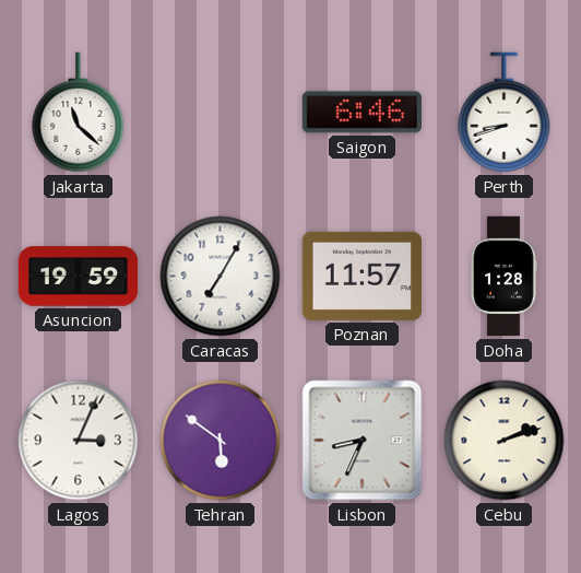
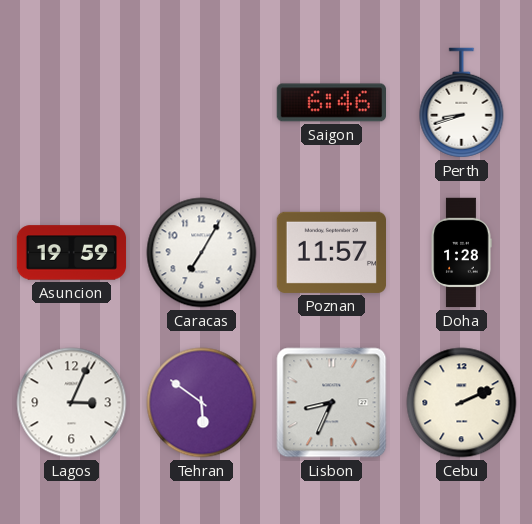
Jakarta: 11:22 -> none
Cebu: 2:12 -> 2:11
